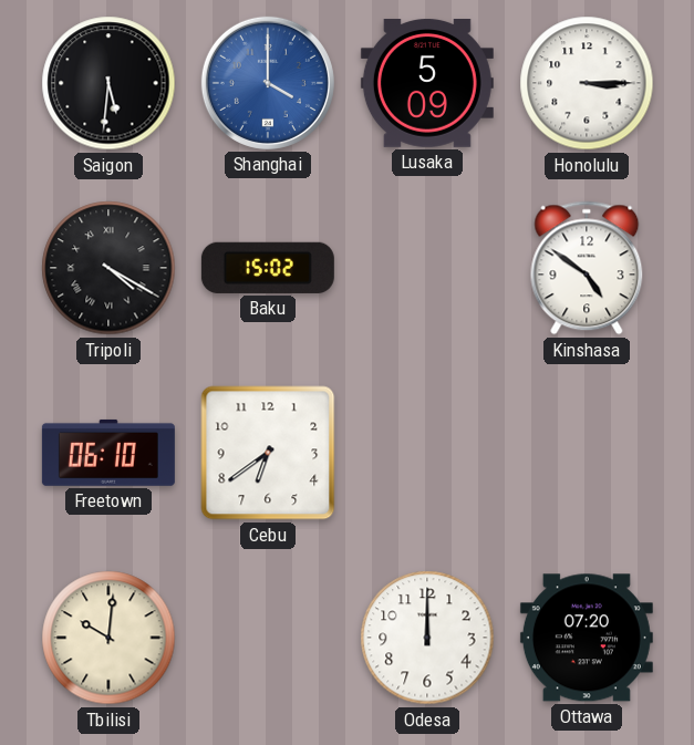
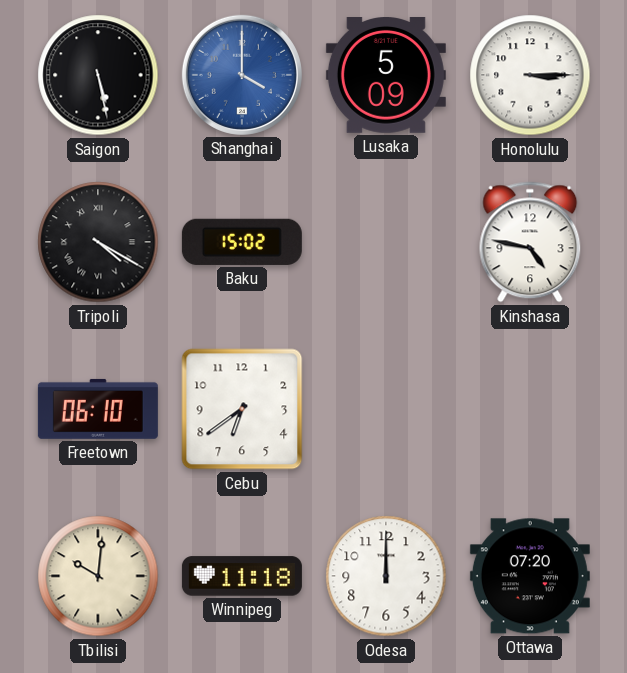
Saigon: 5:31 -> 5:28
Kinshasa: 4:51 -> 4:47
Winnipeg: none -> 11:18
